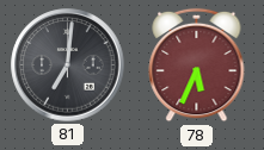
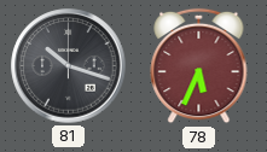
81: 7:01 -> 10:18
